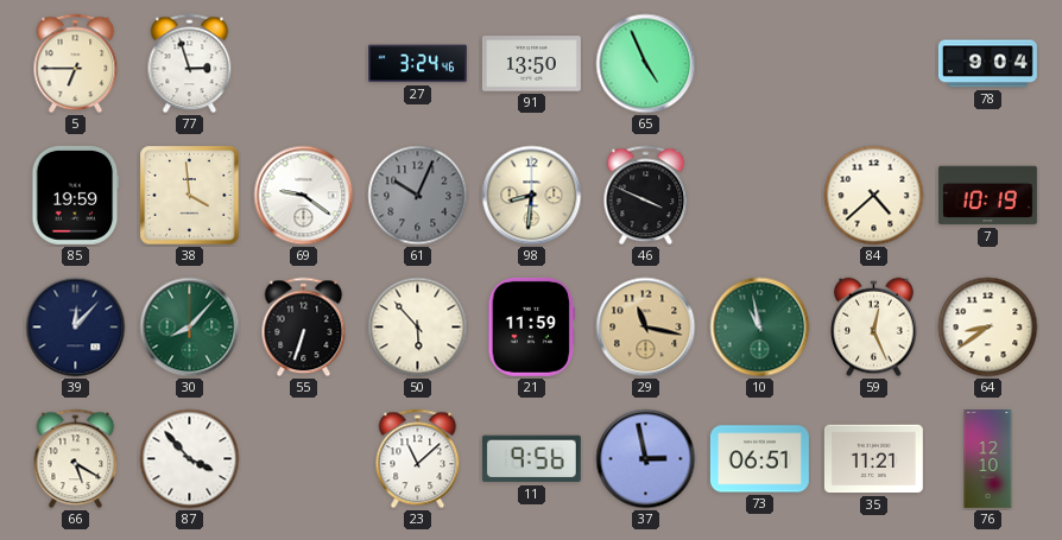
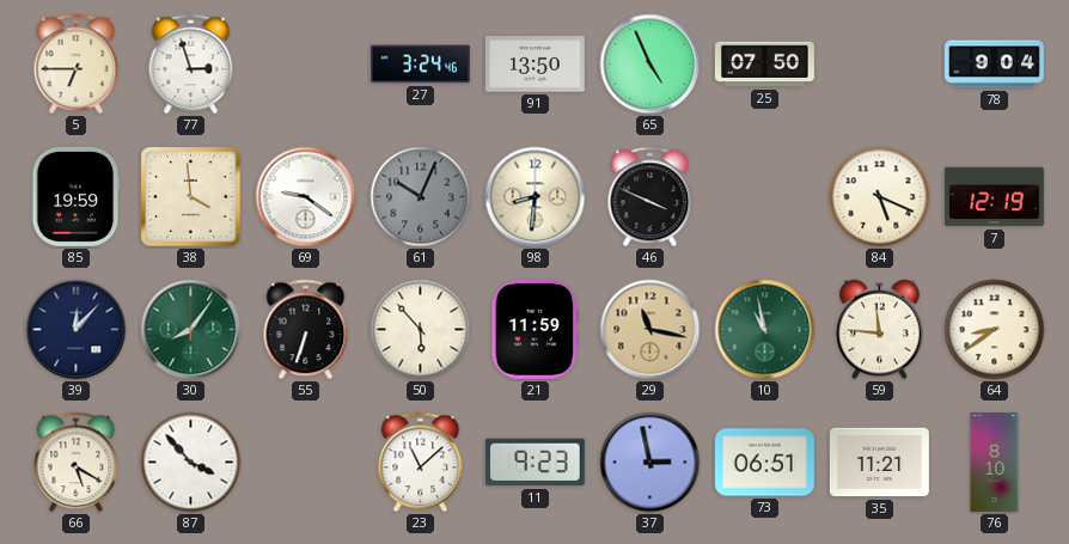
25: none -> 07:50
84: 4:38 -> 5:19
7: 10:19 -> 12:19
30: 8:07 -> 8:06
59: 12:26 -> 11:46
11: 9:56 -> 9:23
76: 12:10 -> 8:10
